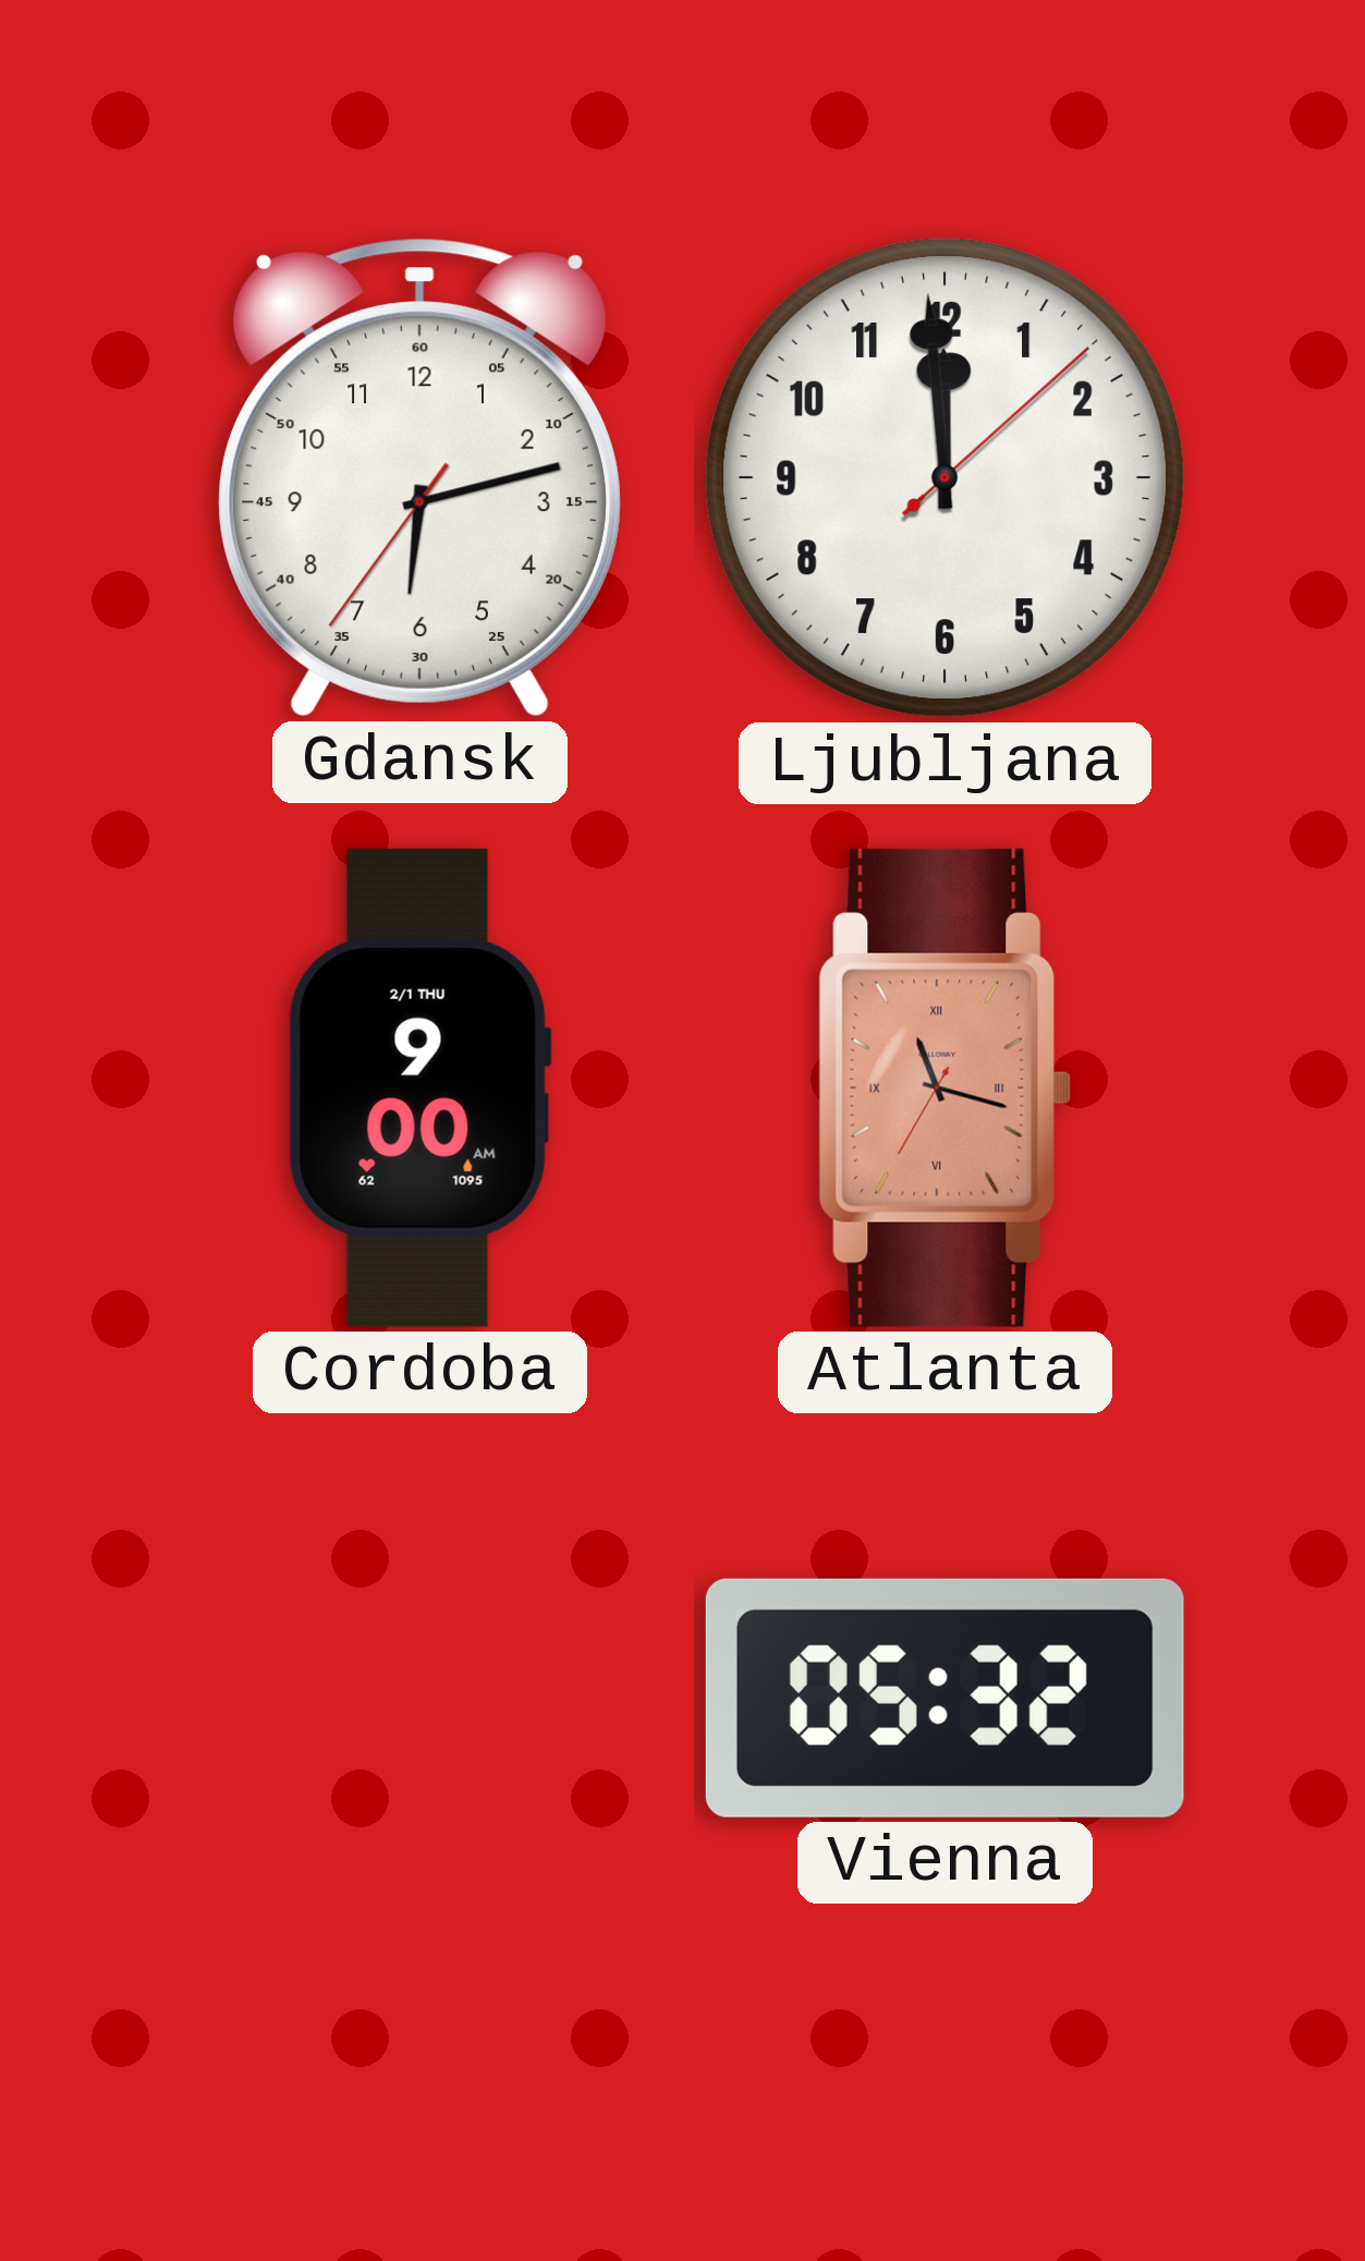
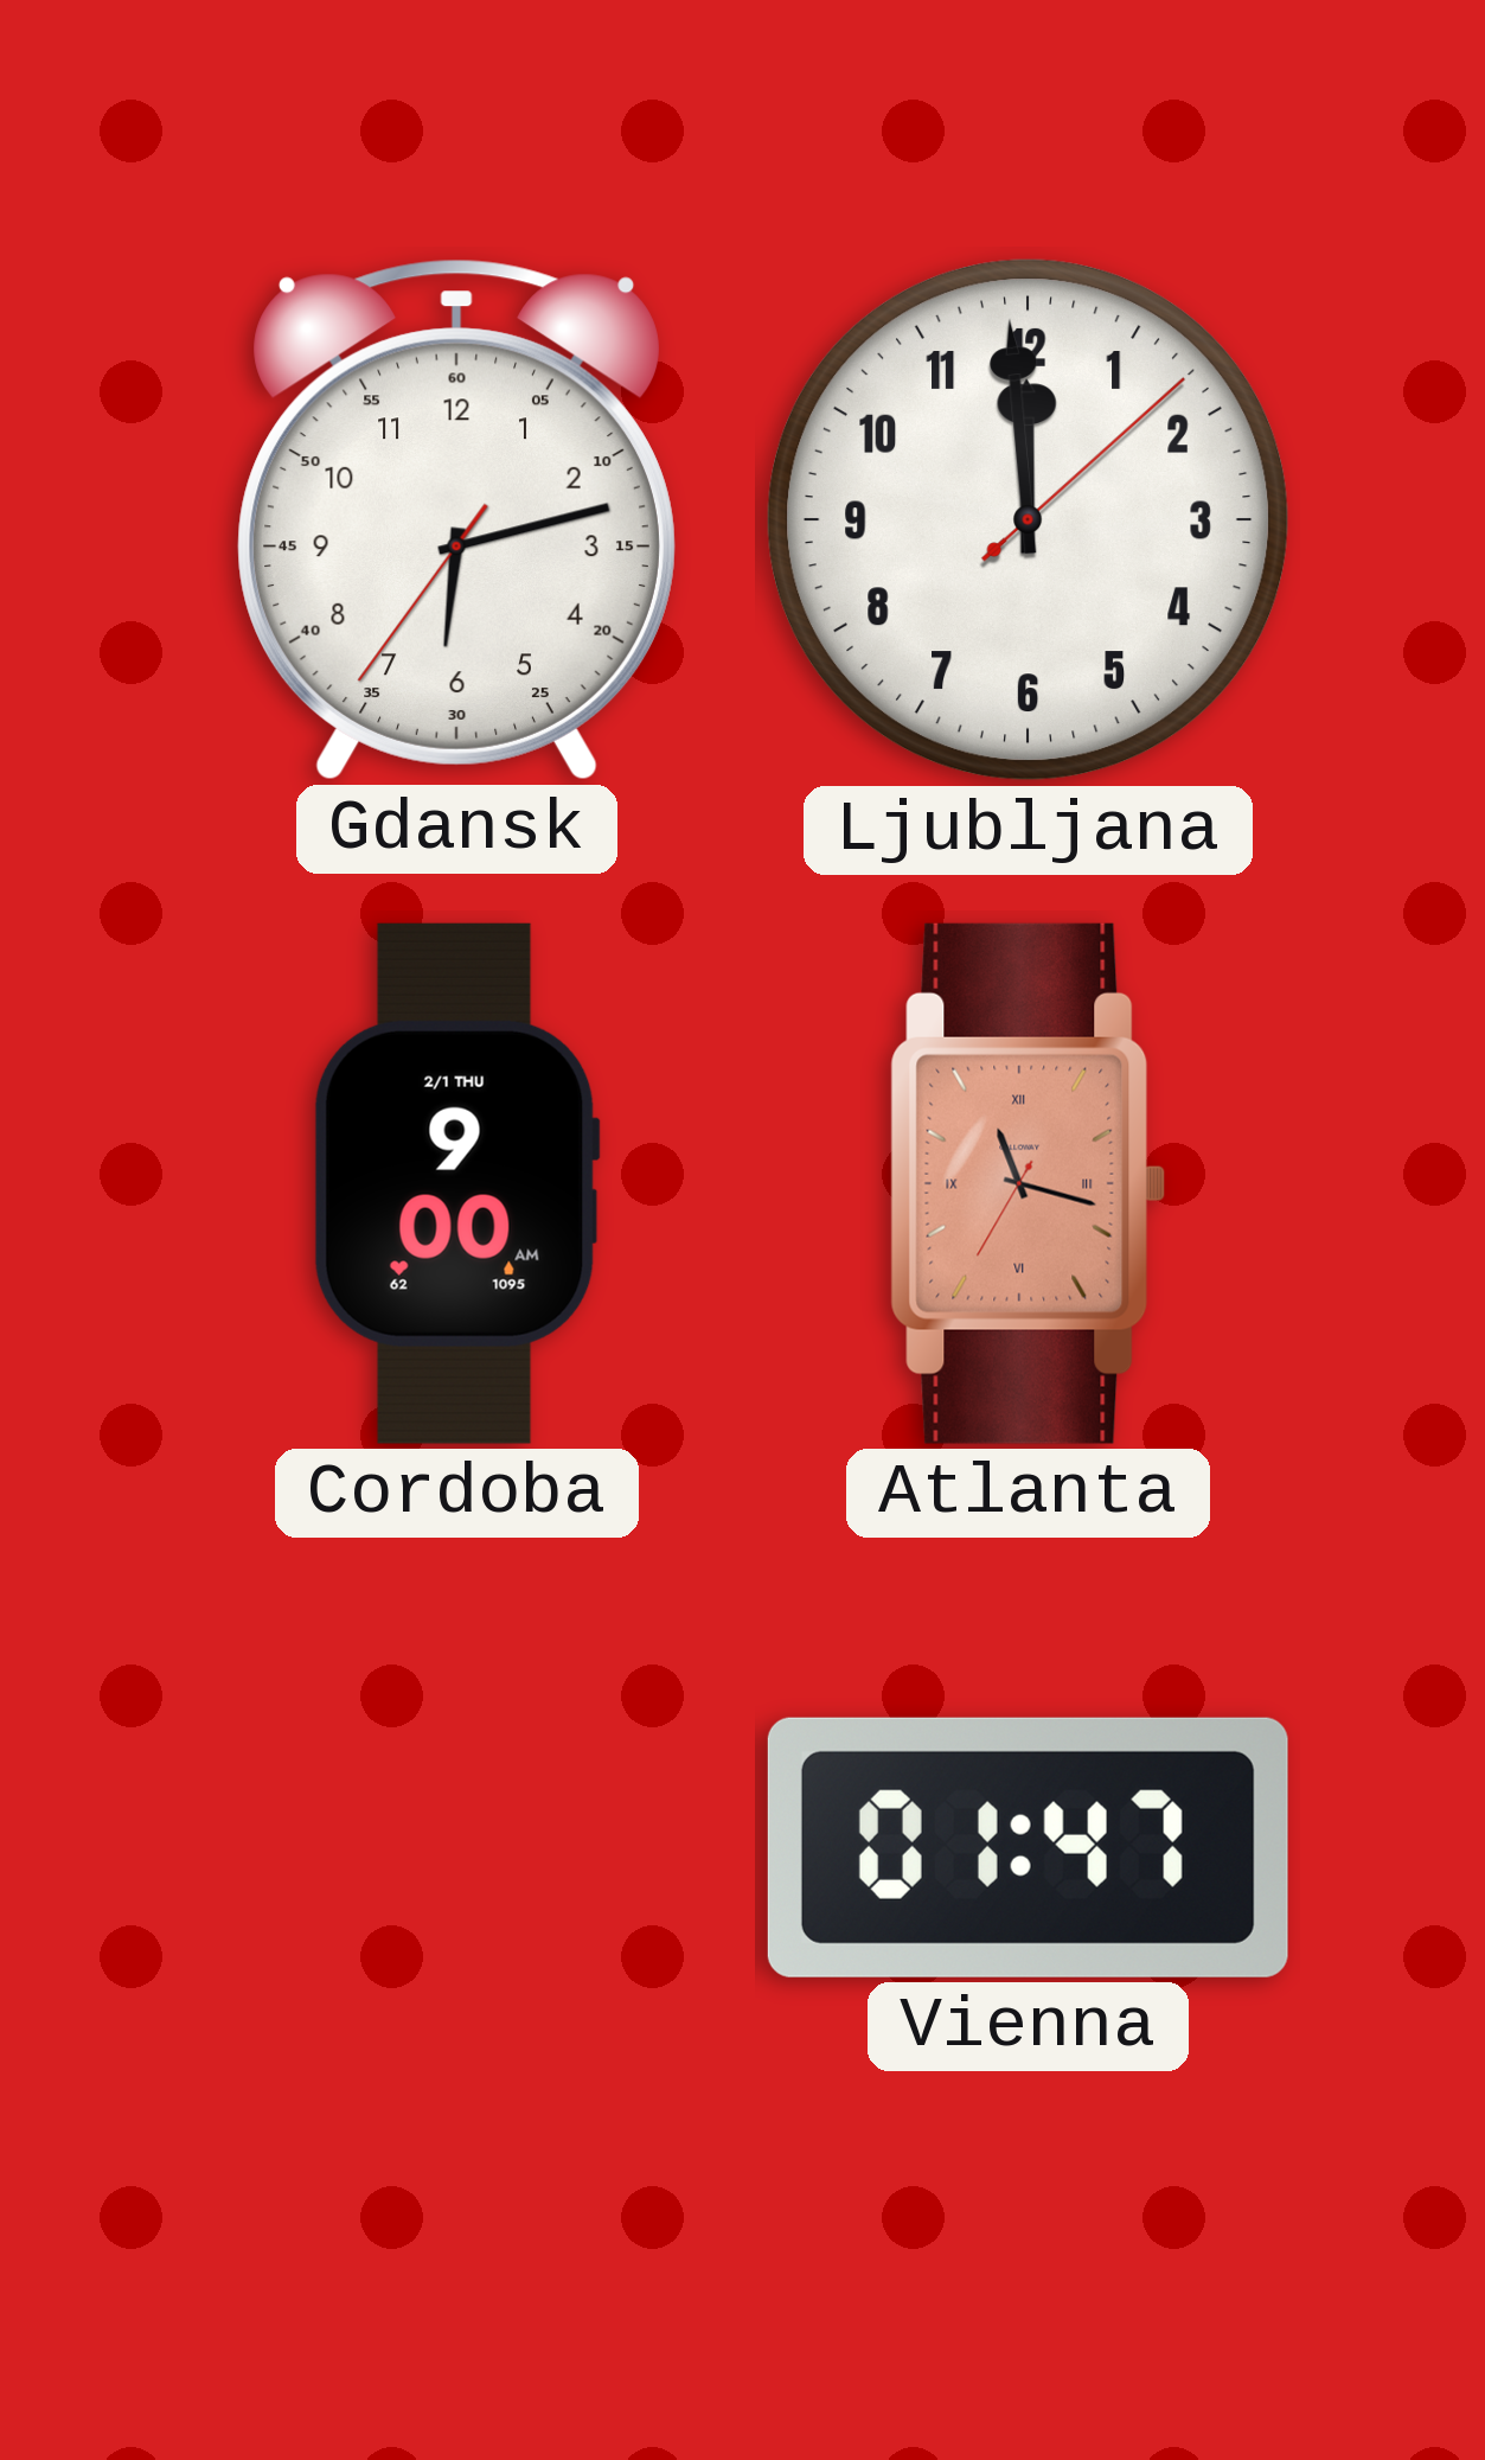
Vienna: 05:32 -> 01:47
